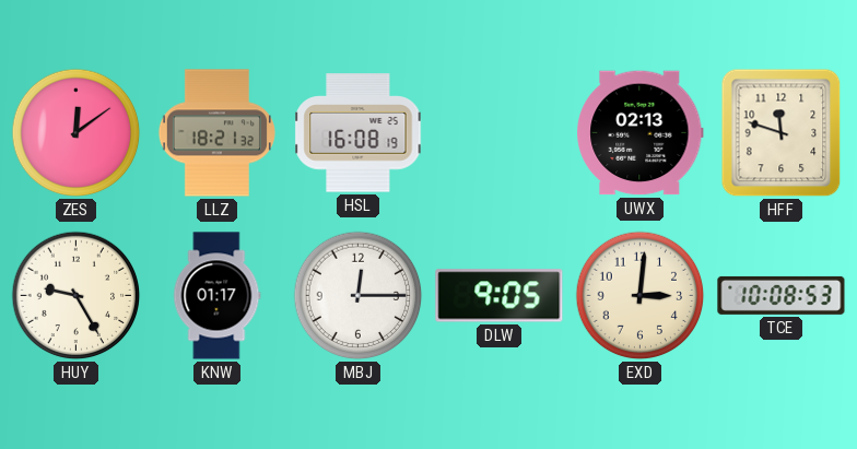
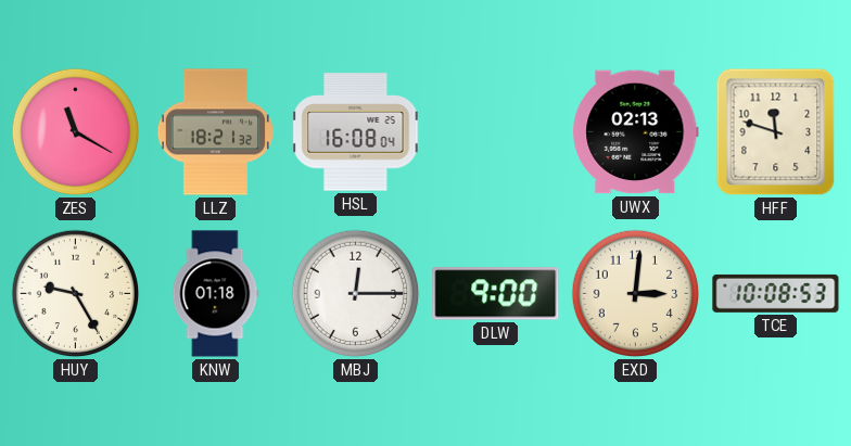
ZES: 12:09 -> 11:20
HSL: 16:08:19 -> 16:08:04
KNW: 01:17 -> 01:18
DLW: 9:05 -> 9:00
